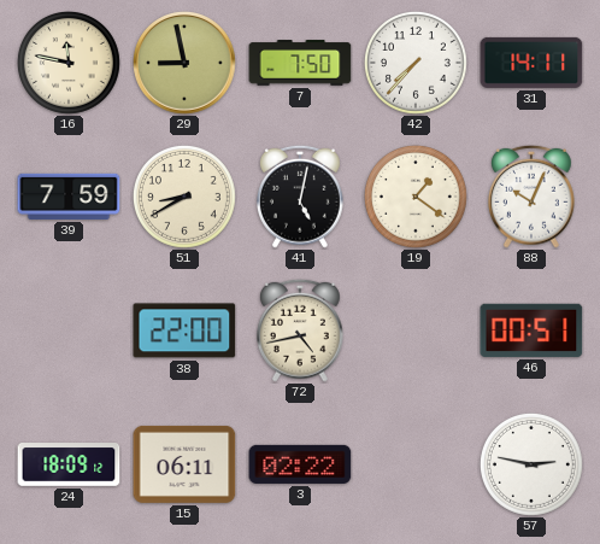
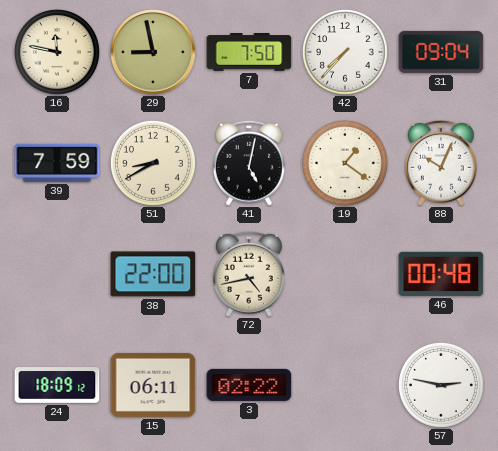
31: 14:11 -> 09:04
46: 00:51 -> 00:48
